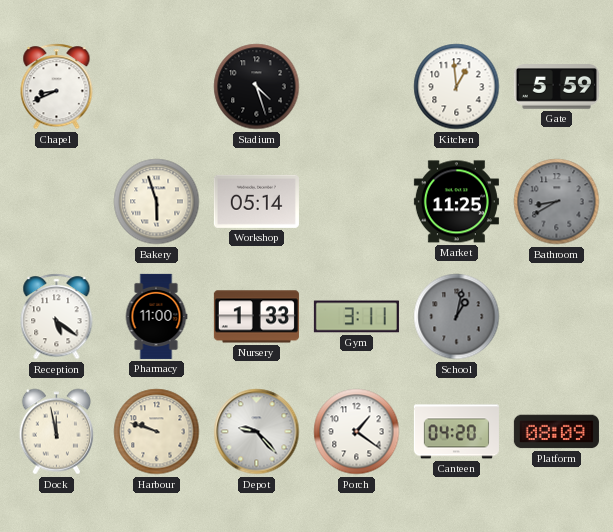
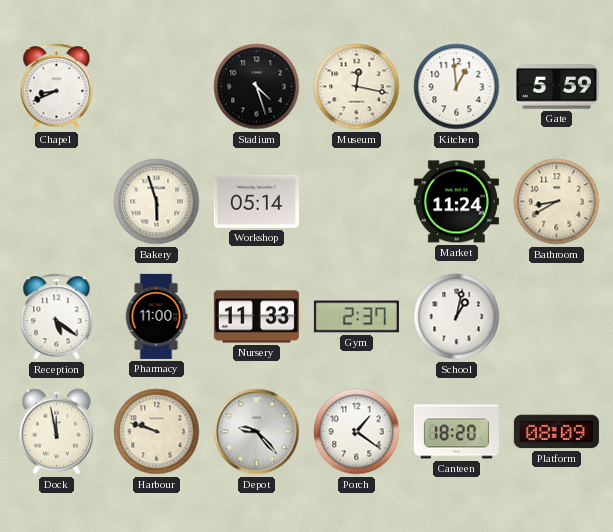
Museum: none -> 12:17
Market: 11:25 -> 11:24
Bathroom dial: grey -> cream
Nursery: 1:33 -> 11:33
Gym: 3:11 -> 2:37
School dial: grey -> white
Canteen: 04:20 -> 18:20
